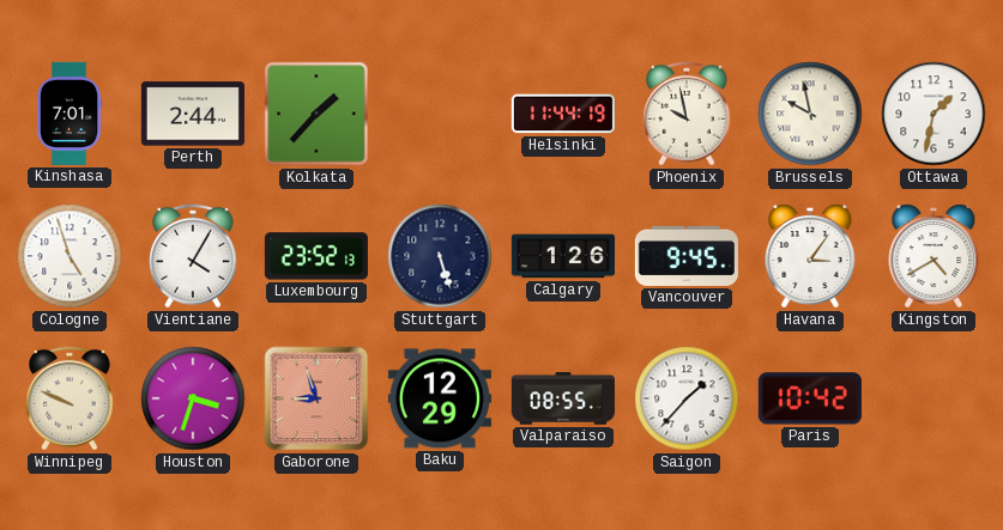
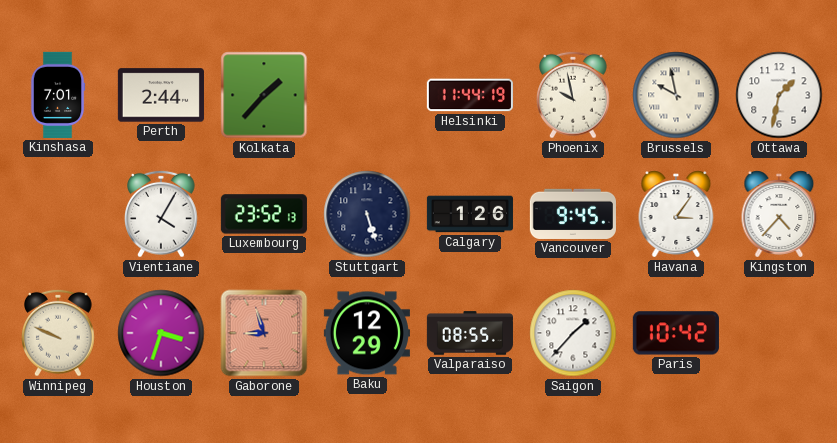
Cologne: 4:57 -> none
Kingston: 4:40 -> 4:37
